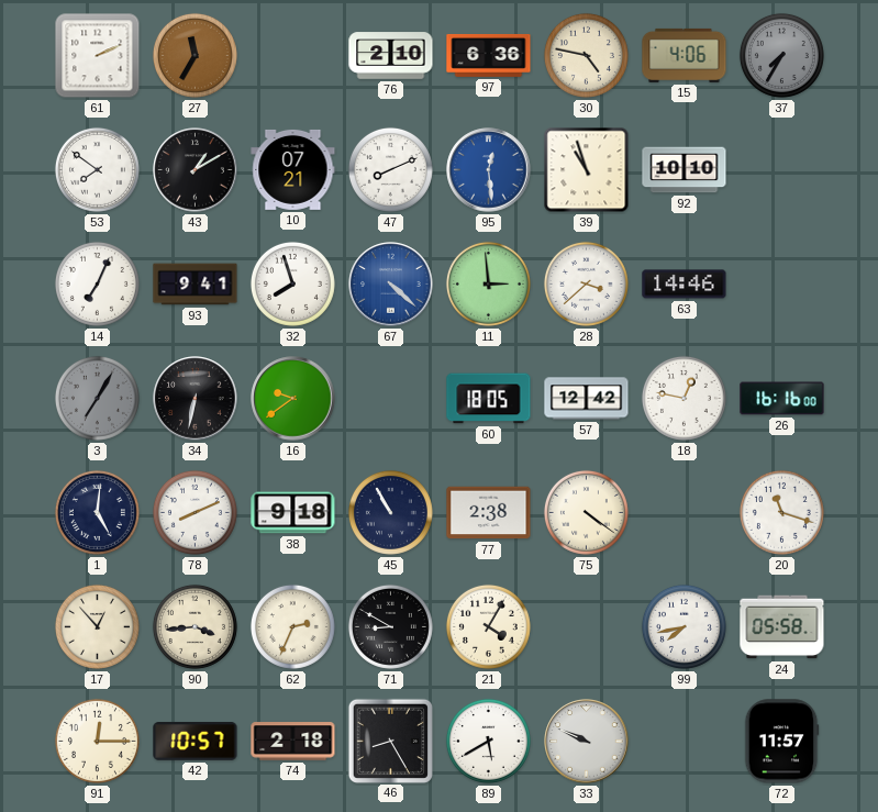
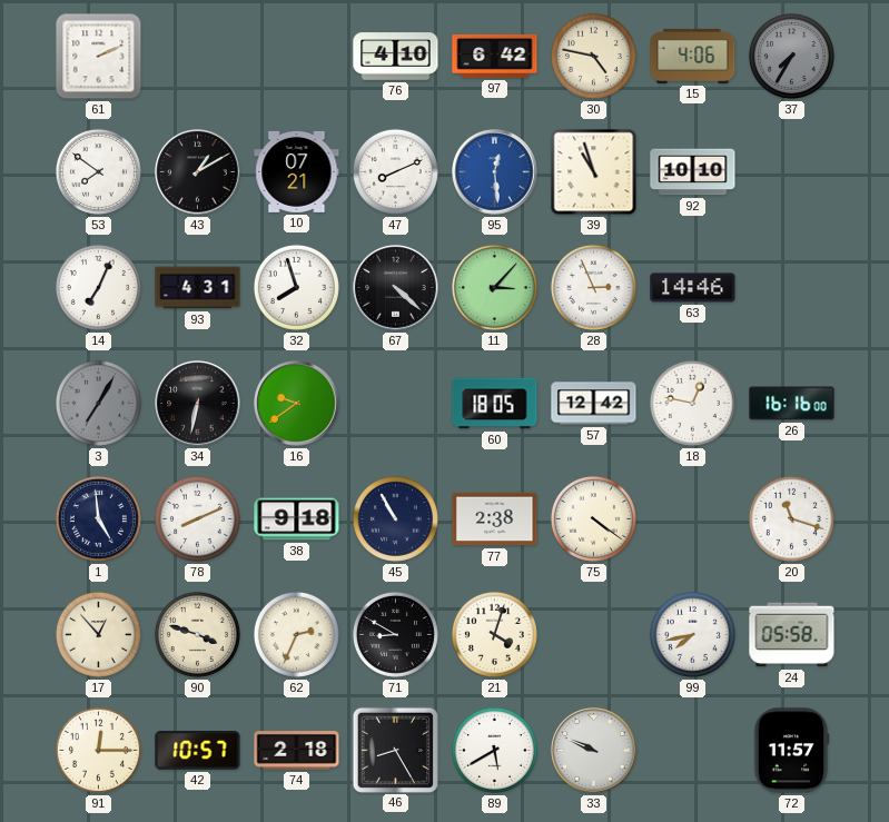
27: 11:35 -> none
76: 2:10 -> 4:10
97: 6:36 -> 6:42
93: 9:41 -> 4:31
67 dial: blue -> black
11: 2:59 -> 3:07
28: 3:38 -> 2:56
1: 5:01 -> 4:59
90: 3:44 -> 3:48
21: 4:05 -> 4:03
